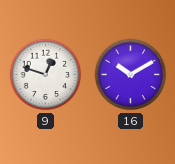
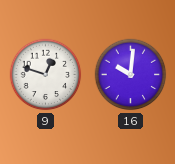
16: 10:10 -> 10:01
